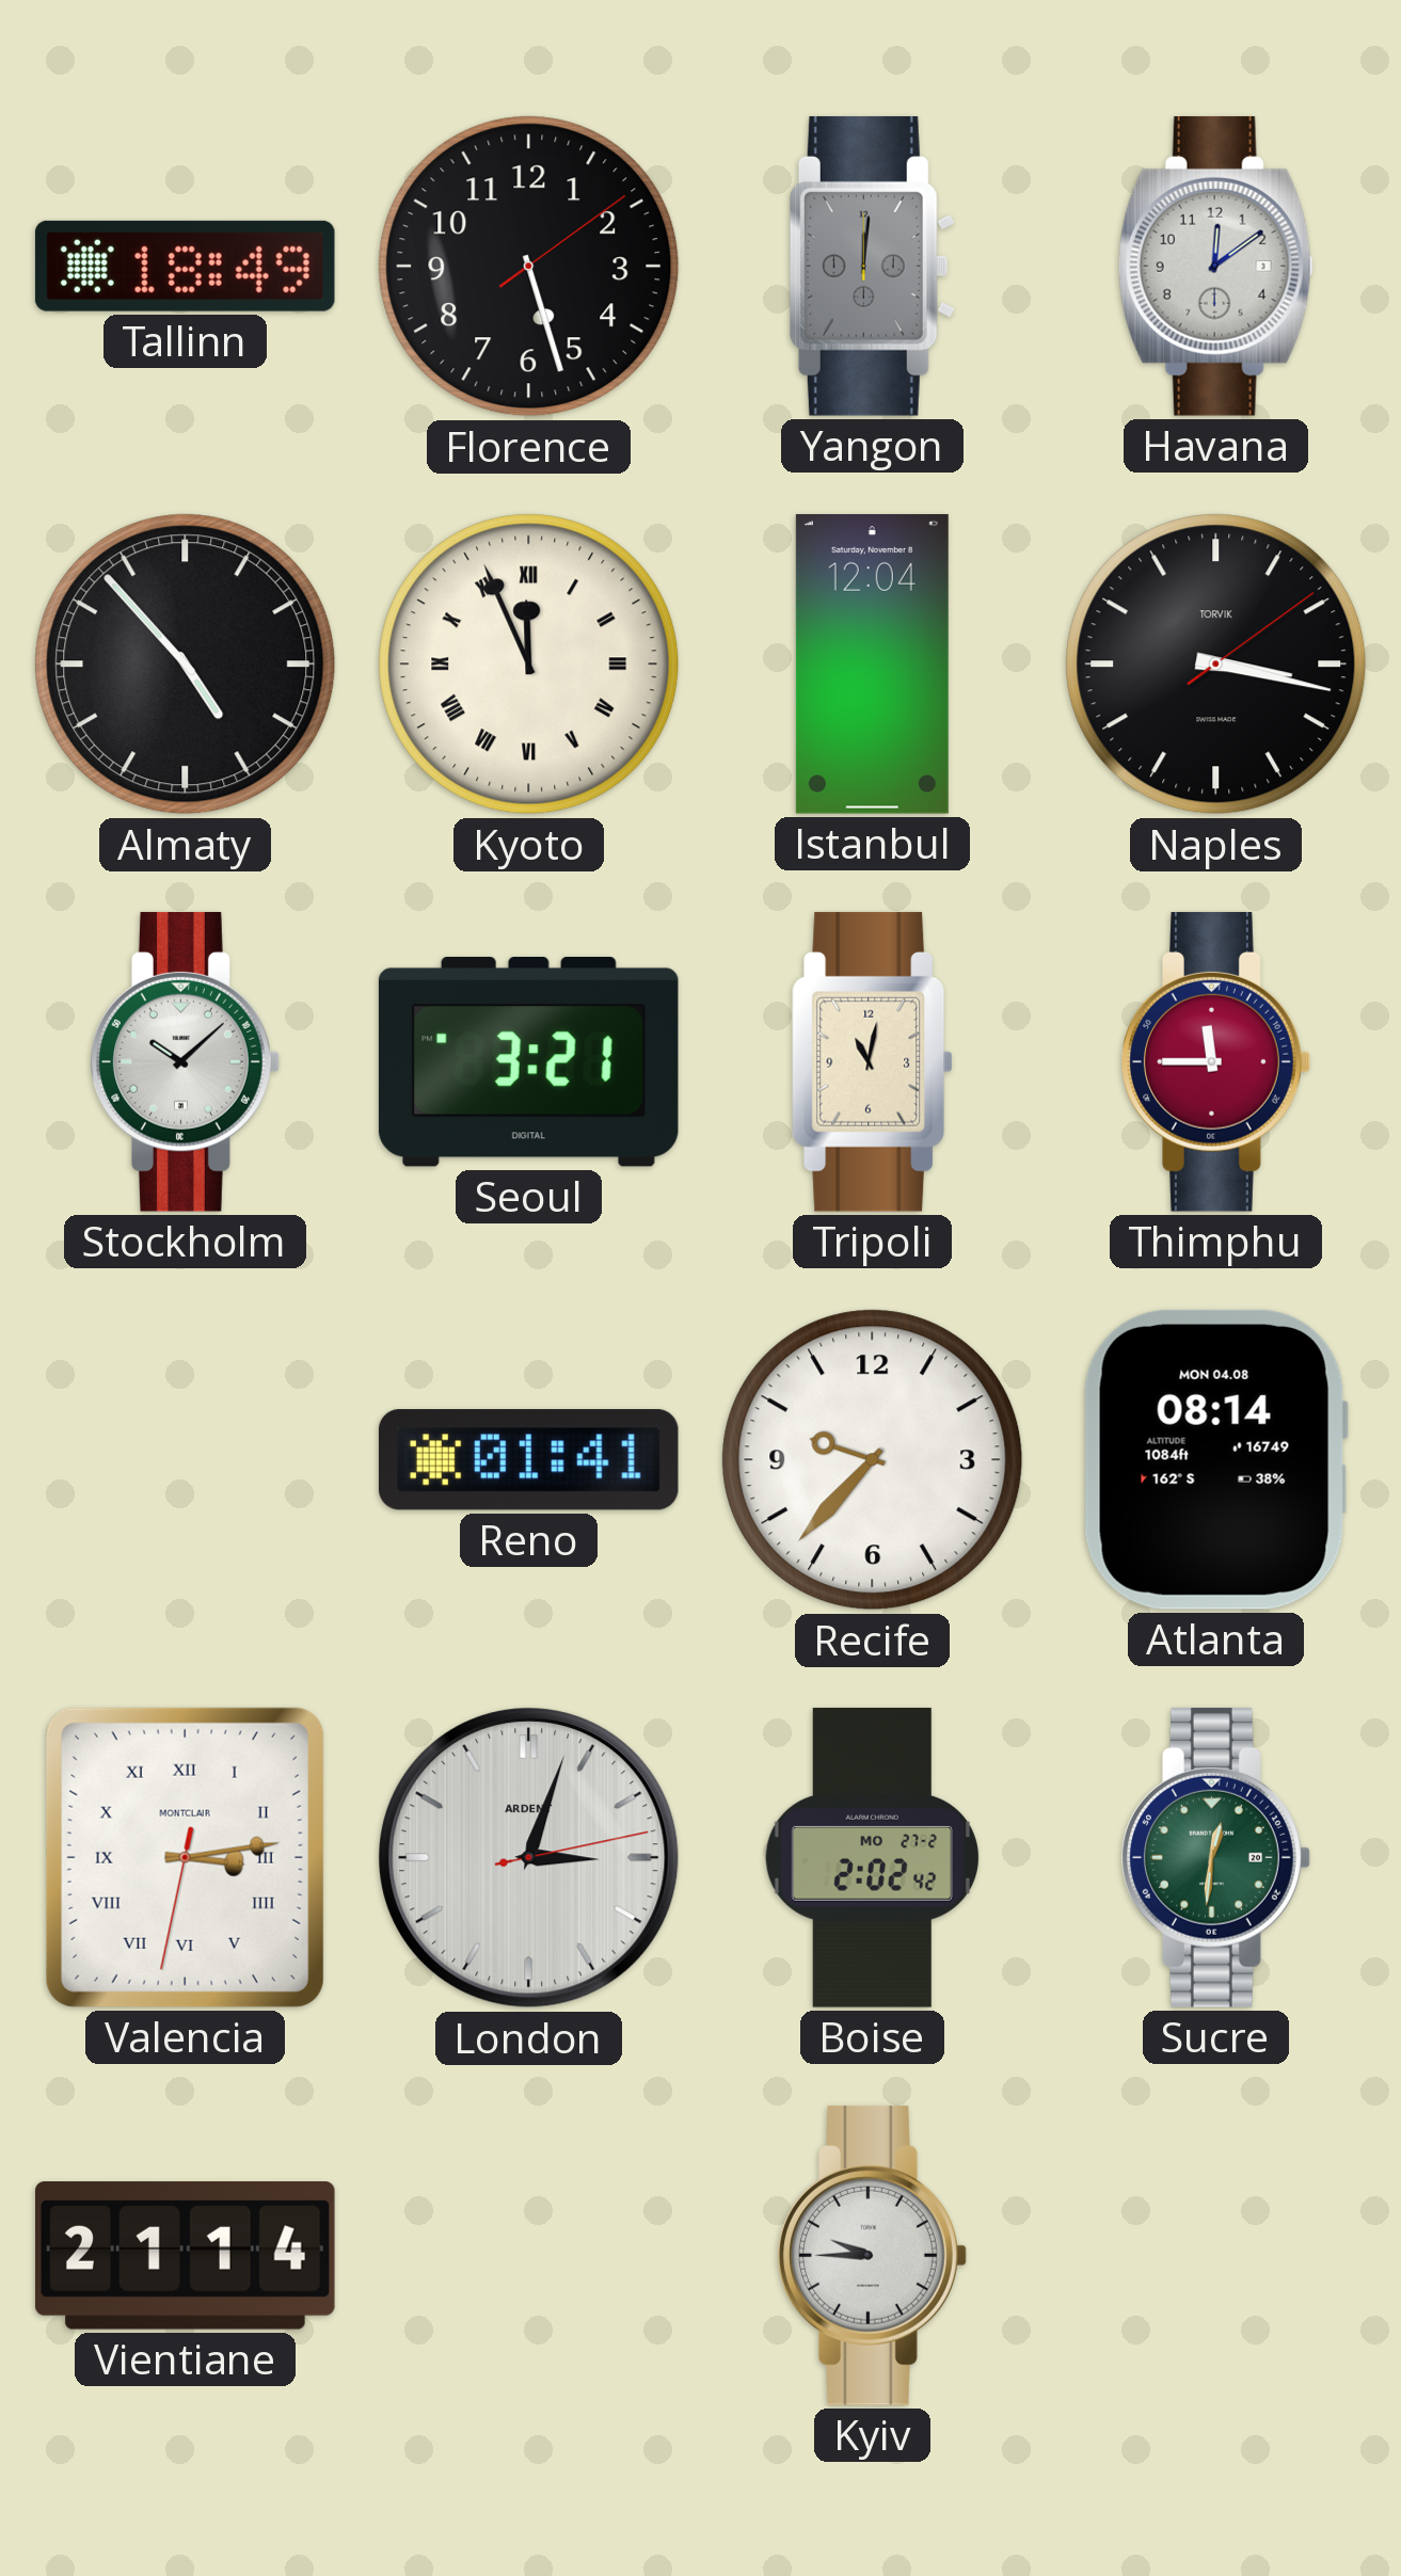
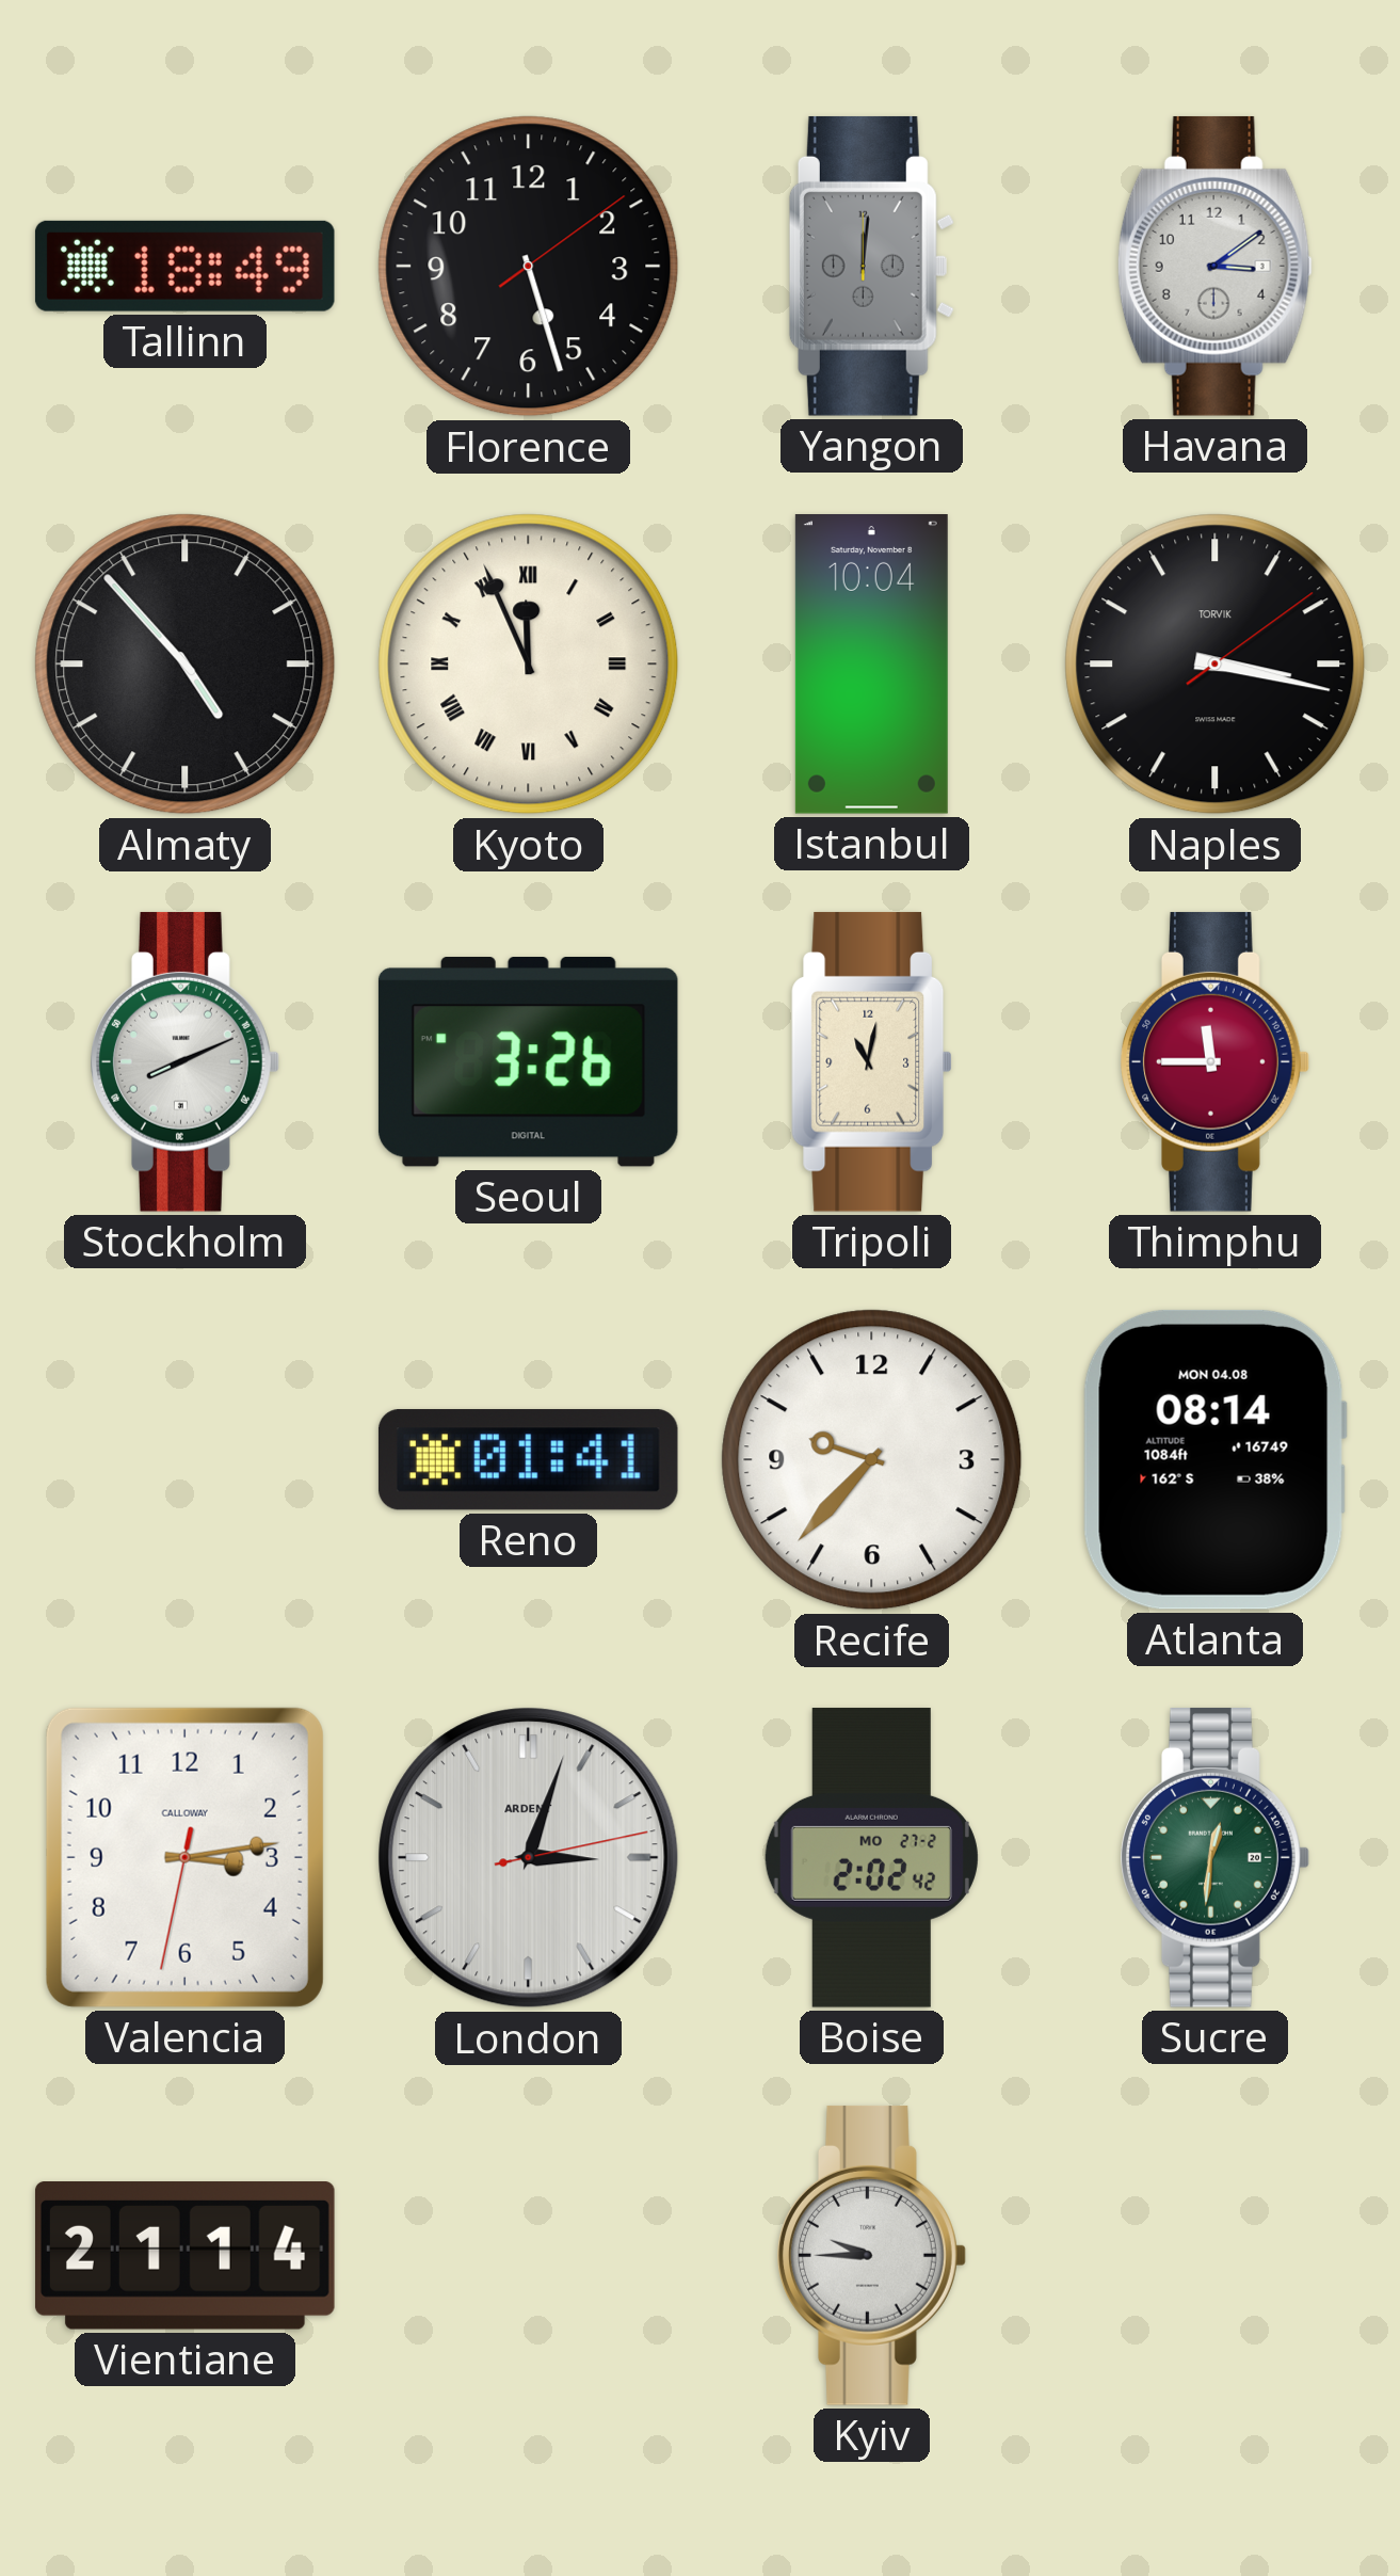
Havana: 12:09 -> 3:09
Istanbul: 12:04 -> 10:04
Stockholm: 10:08 -> 8:11
Seoul: 3:21 -> 3:26
Valencia numerals: Roman -> Arabic
Valencia brand: MONTCLAIR -> CALLOWAY
